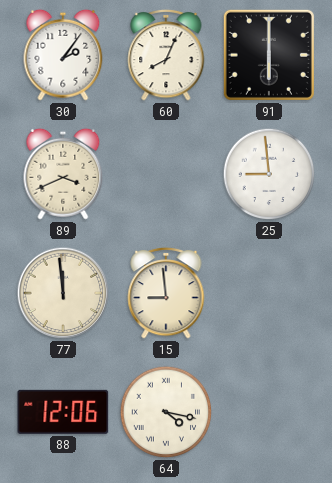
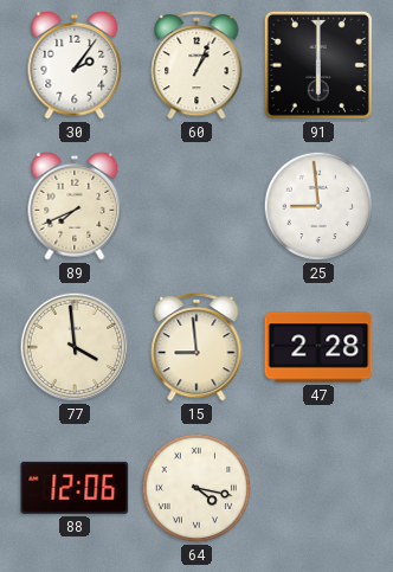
60: 8:04 -> 1:04
89: 3:41 -> 7:41
77: 11:59 -> 3:59
47: none -> 2:28
